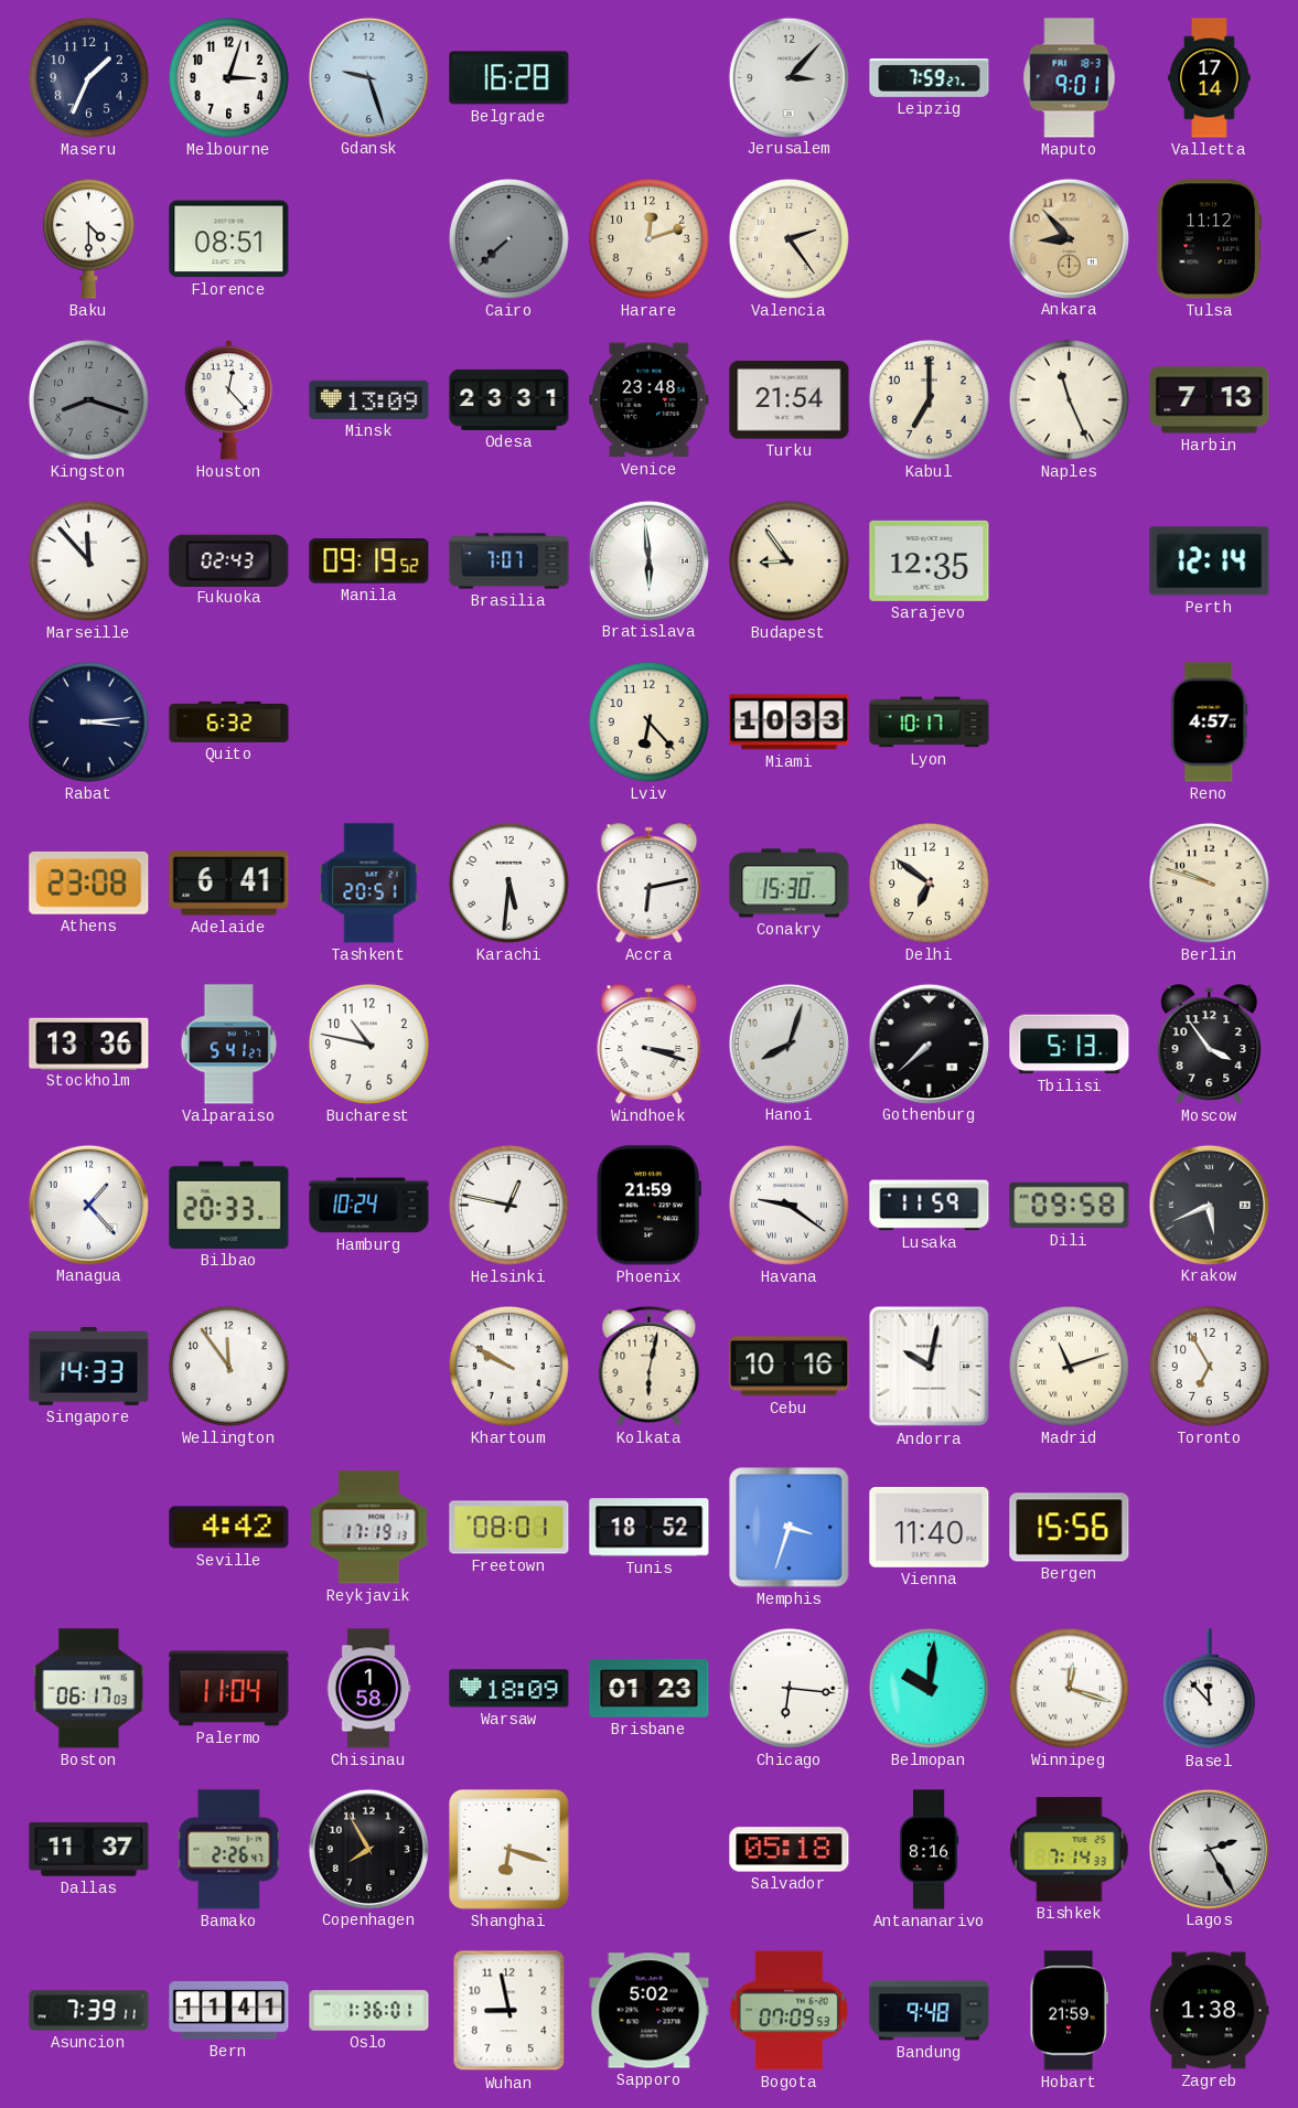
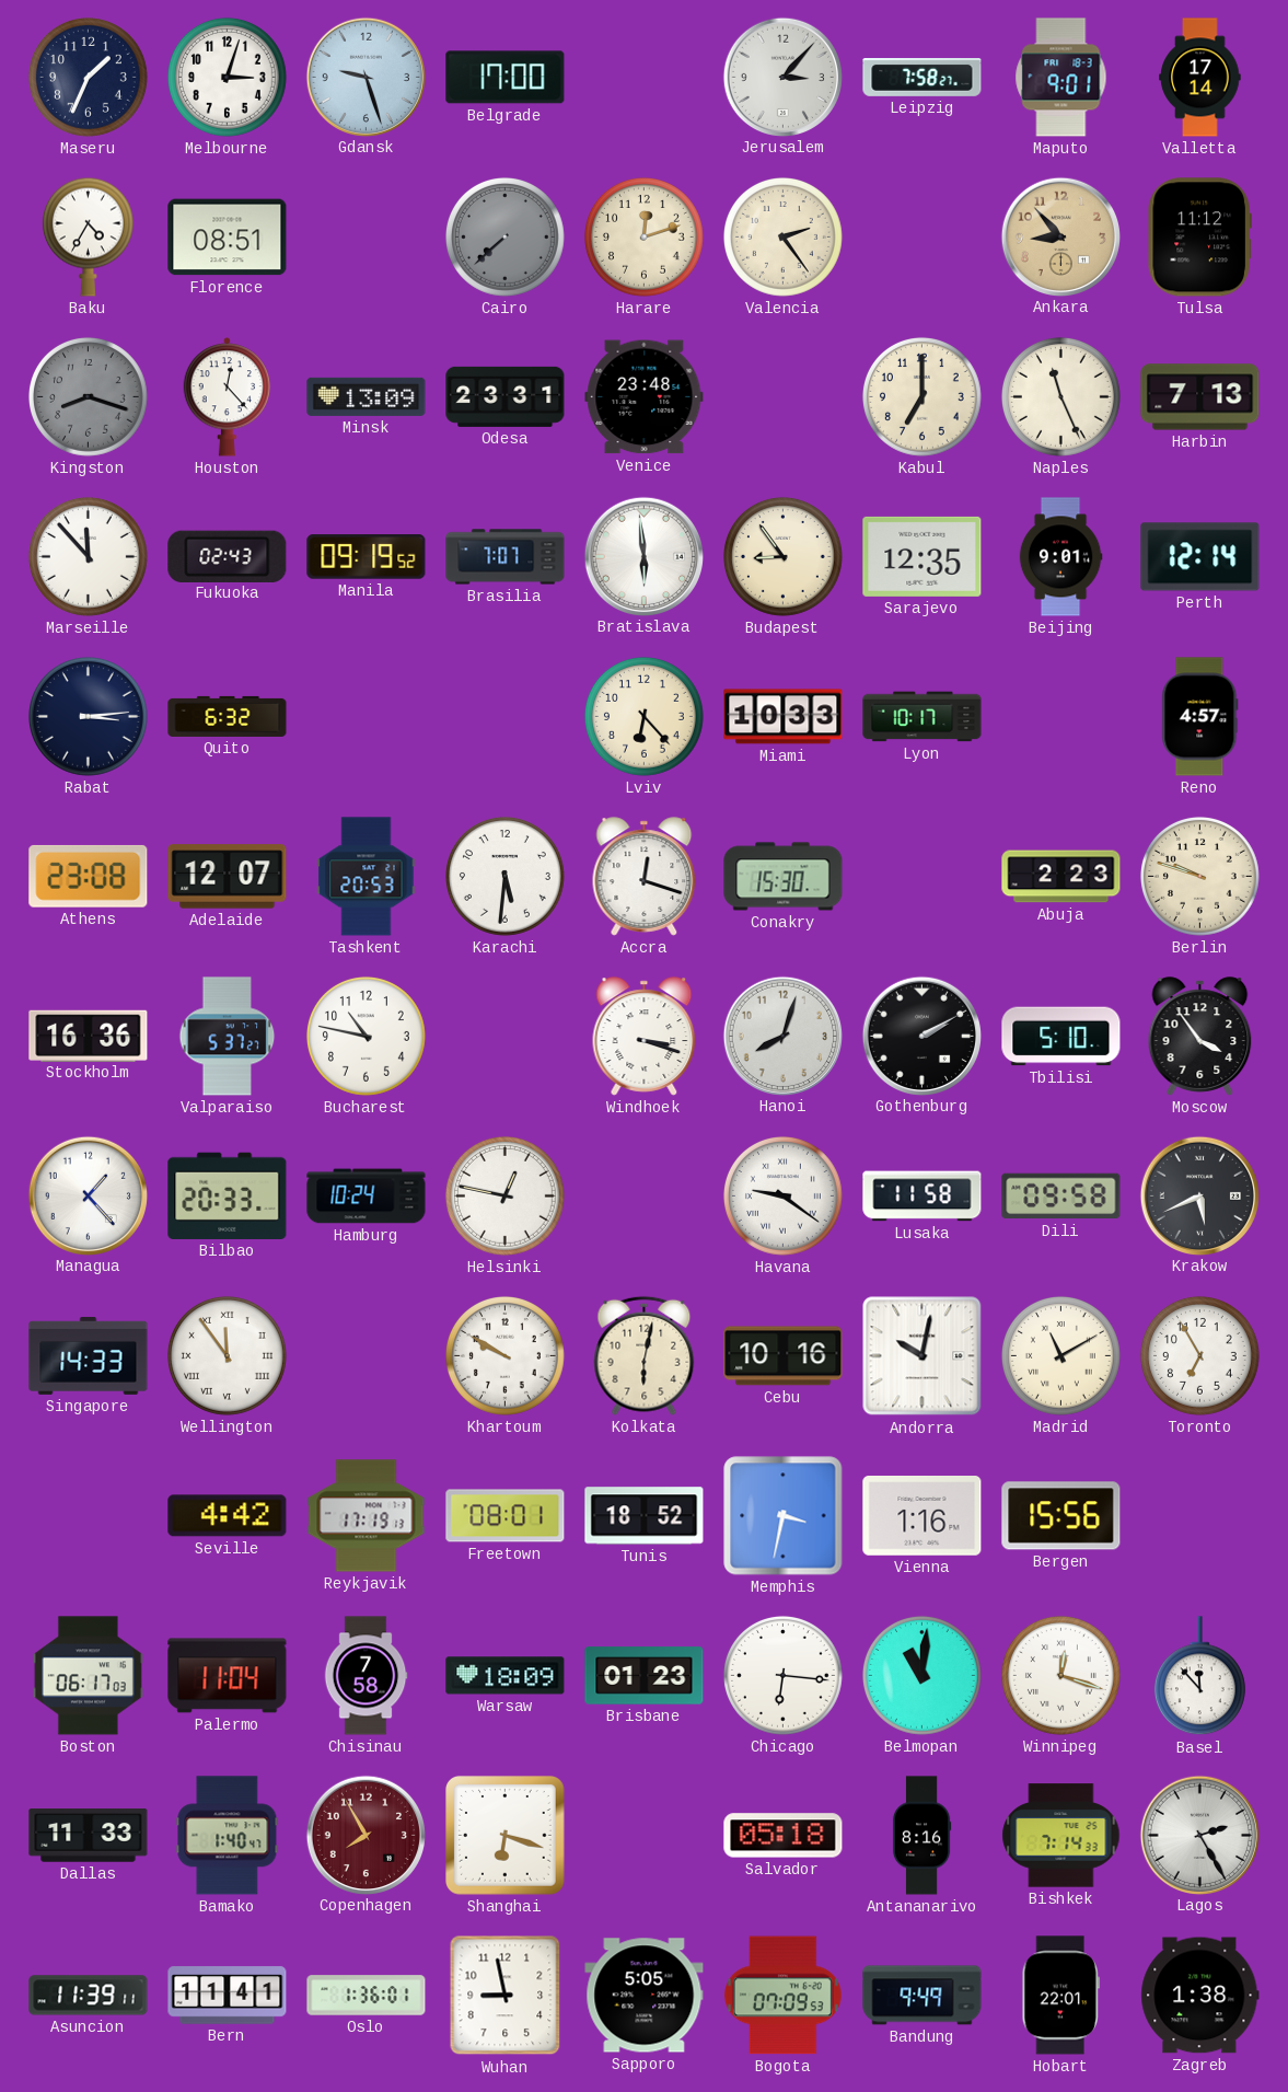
Belgrade: 16:28 -> 17:00
Leipzig: 7:59 -> 7:58
Baku: 4:30 -> 4:35
Turku: 21:54 -> none
Beijing: none -> 9:01
Adelaide: 6:41 -> 12:07
Tashkent: 20:51 -> 20:53
Accra: 6:13 -> 12:18
Delhi: 6:51 -> none
Abuja: none -> 2:23
Stockholm: 13:36 -> 16:36
Valparaiso: 5:41 -> 5:37
Gothenburg: 7:38 -> 2:10
Tbilisi: 5:13 -> 5:10
Phoenix: 21:59 -> none
Lusaka: 11:59 -> 11:58
Wellington numerals: Arabic -> Roman
Madrid: 11:12 -> 11:10
Memphis: 3:33 -> 3:32
Vienna: 11:40 -> 1:16
Chisinau: 1:58 -> 7:58
Belmopan: 10:01 -> 11:01
Dallas: 11:37 -> 11:33
Bamako: 2:26 -> 1:40
Copenhagen dial: black -> burgundy
Asuncion: 7:39 -> 11:39
Sapporo: 5:02 -> 5:05
Bandung: 9:48 -> 9:49
Hobart: 21:59 -> 22:01
